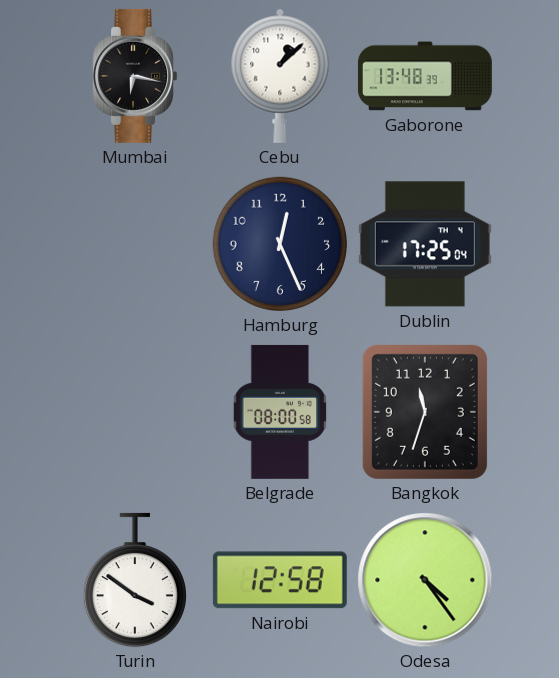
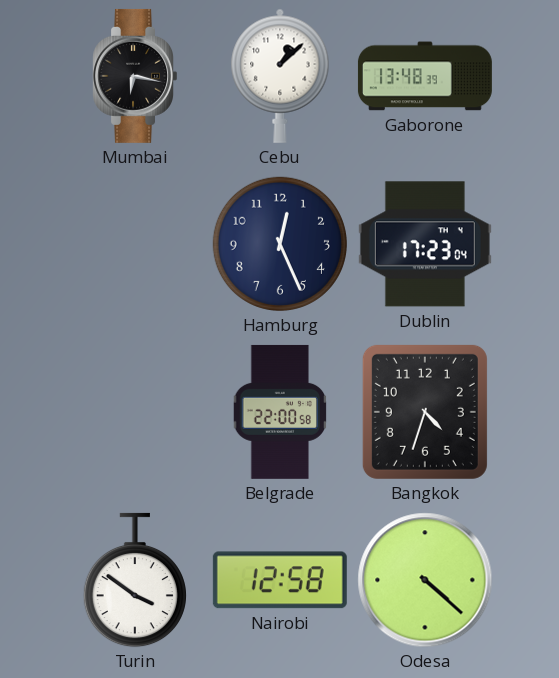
Dublin: 17:25 -> 17:23
Belgrade: 08:00 -> 22:00
Bangkok: 11:33 -> 4:33
Odesa: 4:24 -> 4:22
